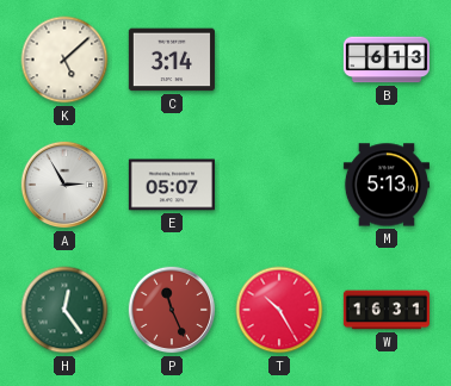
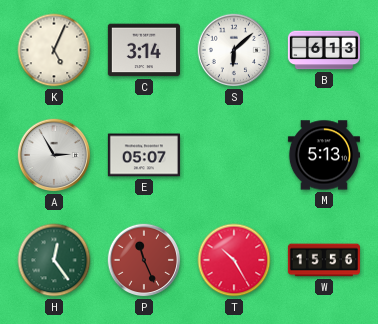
K: 5:08 -> 5:04
S: none -> 6:08
W: 16:31 -> 15:56
